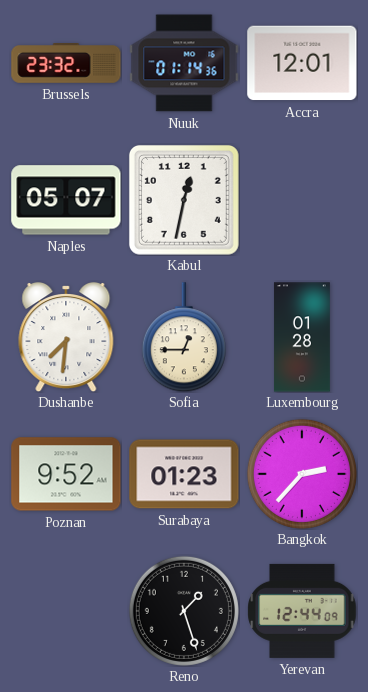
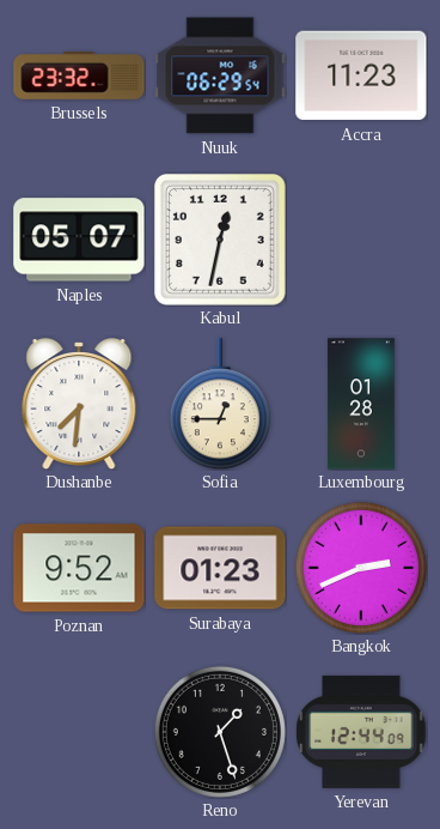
Nuuk: 01:14 -> 06:29
Accra: 12:01 -> 11:23
Bangkok: 2:37 -> 2:41
